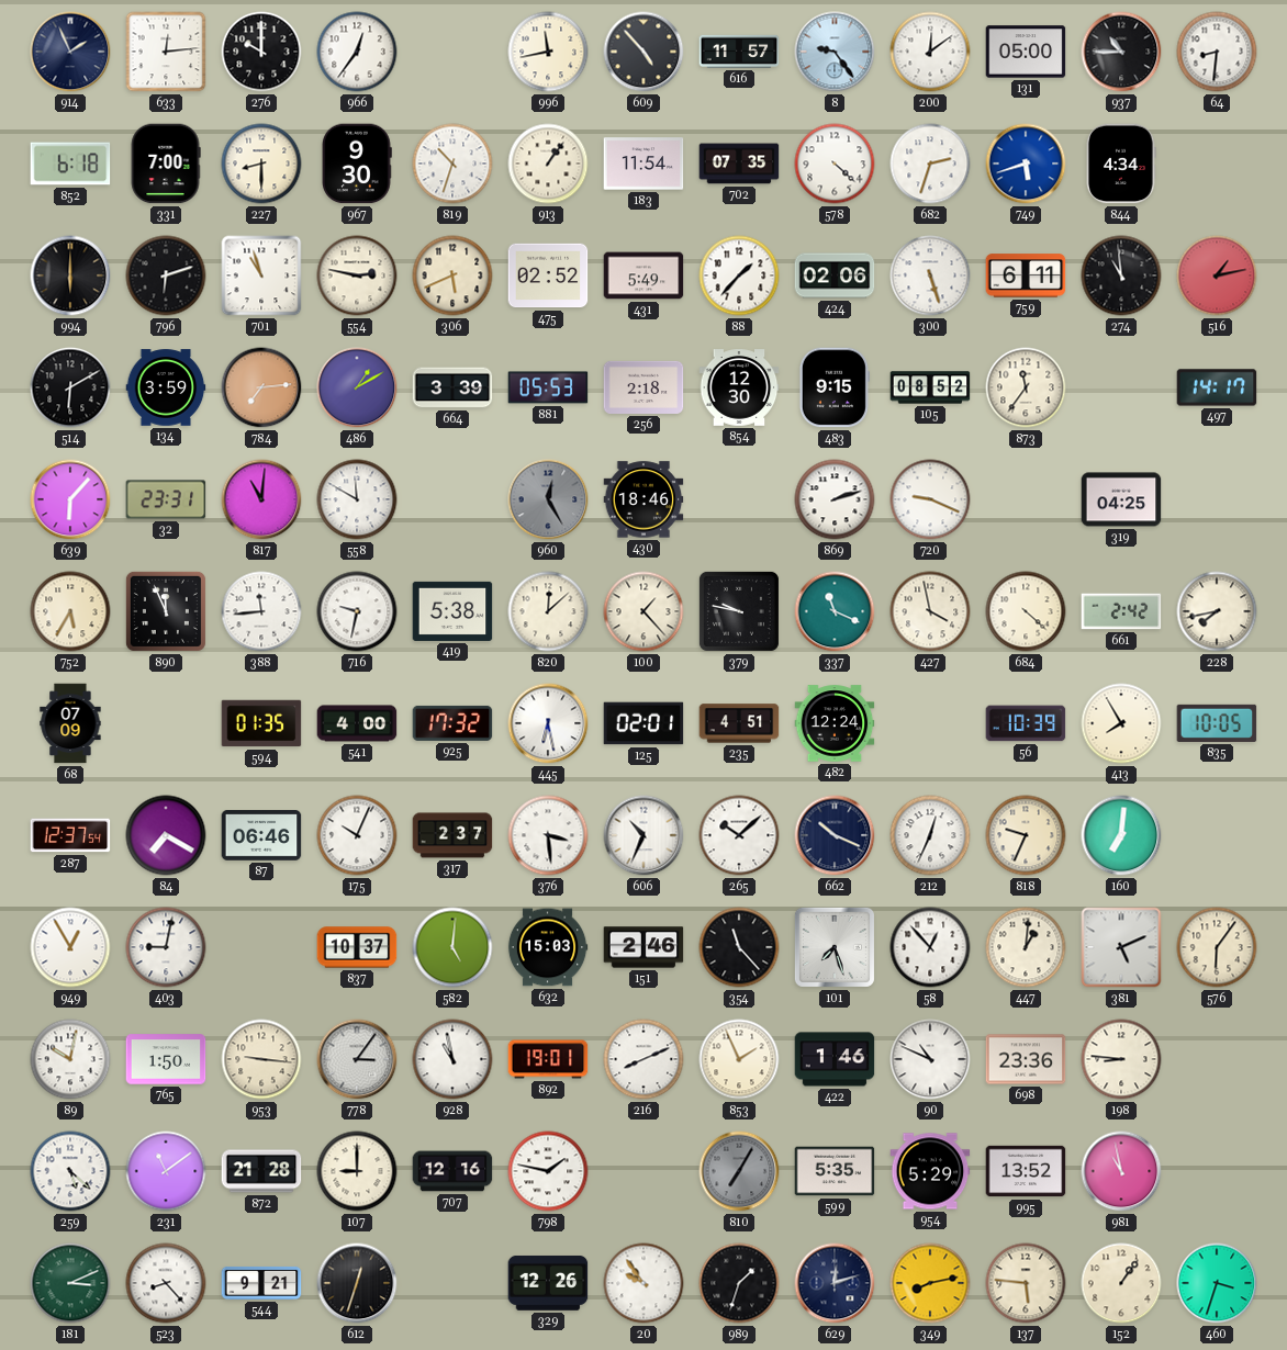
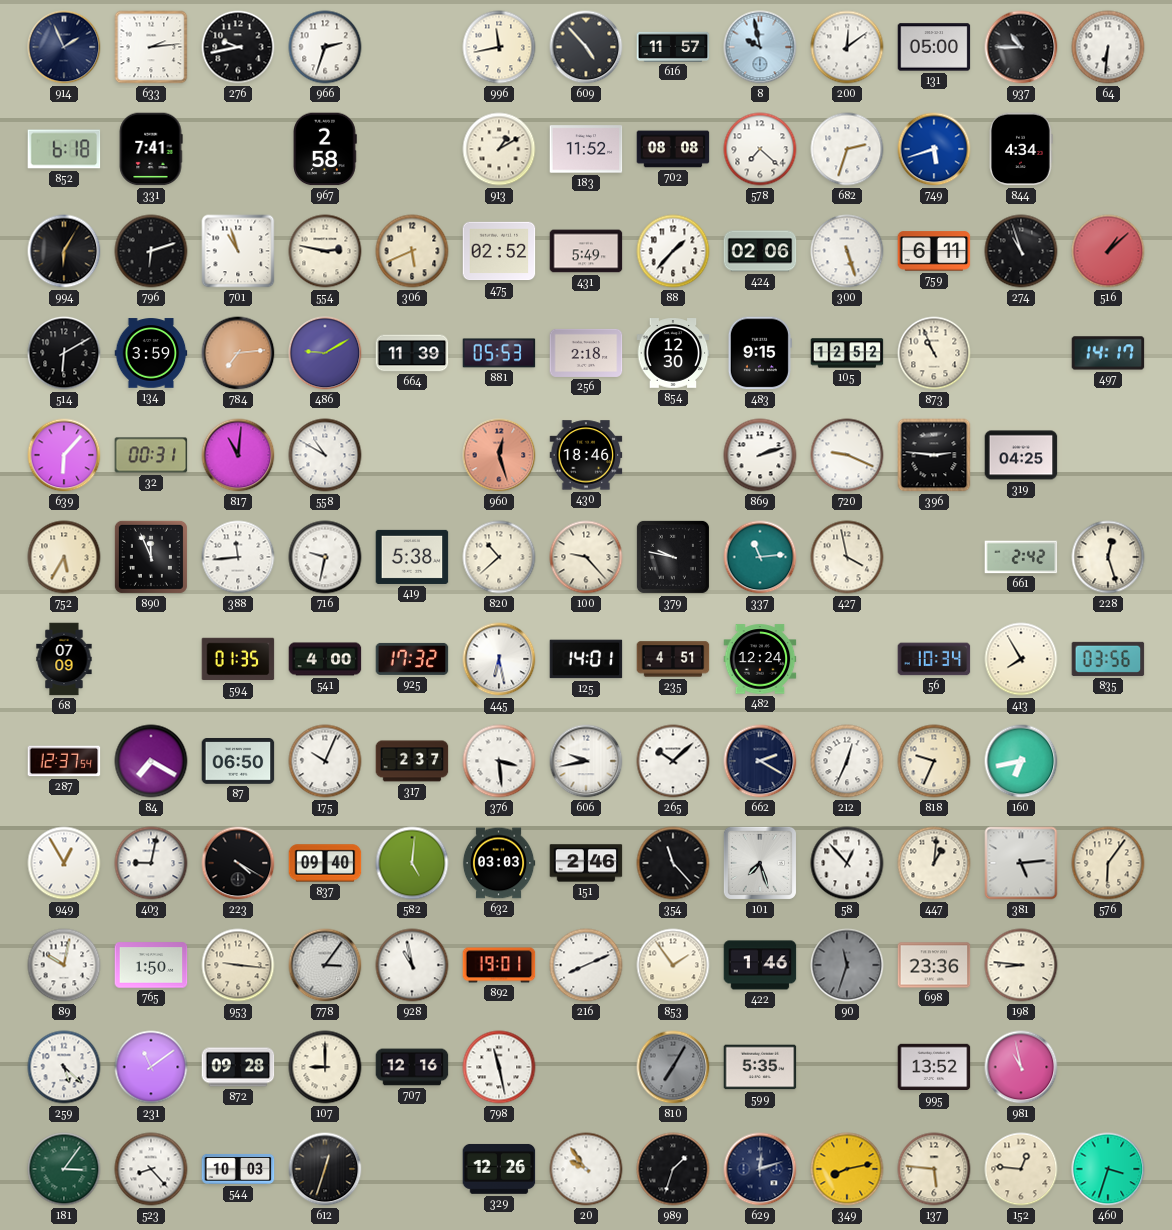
633: 12:14 -> 2:14
276: 10:00 -> 9:43
966: 12:36 -> 2:33
8: 9:24 -> 9:58
64: 8:31 -> 6:31
331: 7:00 -> 7:41
227: 8:30 -> none
967: 9:30 -> 2:58
819: 10:33 -> none
913: 1:06 -> 1:10
183: 11:54 -> 11:52
702: 07:35 -> 08:08
578: 4:22 -> 7:22
994: 6:00 -> 6:05
274: 10:59 -> 10:57
516: 1:13 -> 1:08
486: 1:10 -> 9:10
664: 3:39 -> 11:39
105: 08:52 -> 12:52
873: 11:36 -> 10:56
32: 23:31 -> 00:31
558: 11:50 -> 10:50
960: 12:25 -> 12:27
960 dial: grey -> salmon
396: none -> 2:46
820: 12:08 -> 10:38
100: 1:23 -> 9:23
337: 11:19 -> 11:14
684: 4:22 -> none
228: 7:43 -> 12:27
125: 02:01 -> 14:01
56: 10:39 -> 10:34
835: 10:05 -> 03:56
87: 06:46 -> 06:50
606: 10:34 -> 9:43
662: 10:19 -> 2:20
160: 7:01 -> 6:43
223: none -> 4:20
837: 10:37 -> 09:40
632: 15:03 -> 03:03
381: 5:11 -> 5:14
853: 1:56 -> 1:54
90: 10:49 -> 11:33
90 dial: white -> grey
872: 21:28 -> 09:28
798: 1:47 -> 11:28
954: 5:29 -> none
181: 3:11 -> 3:06
544: 9:21 -> 10:03
152: 1:06 -> 12:46
